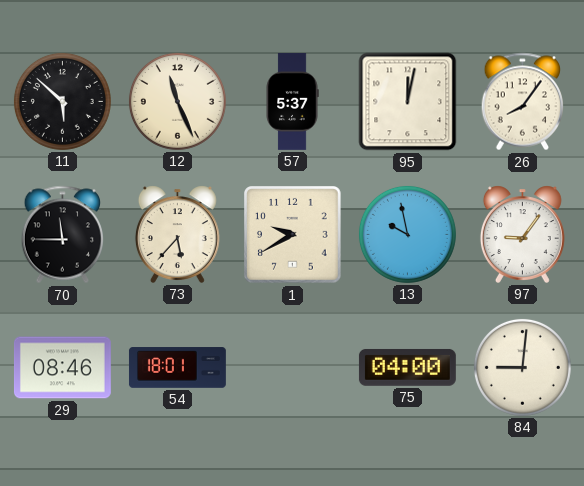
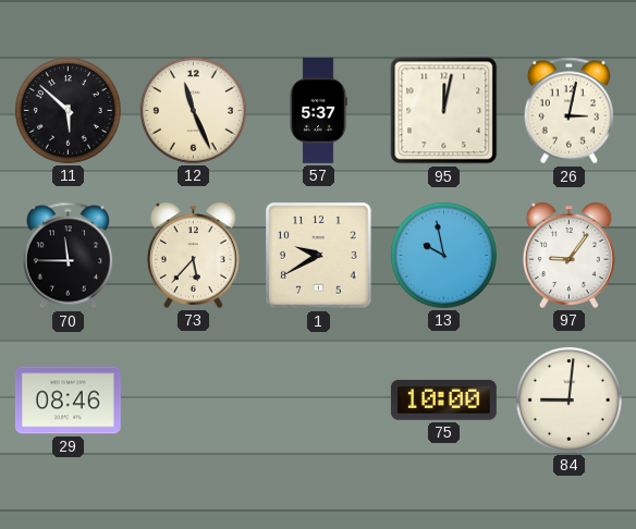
26: 8:06 -> 3:02
54: 18:01 -> none
75: 04:00 -> 10:00
